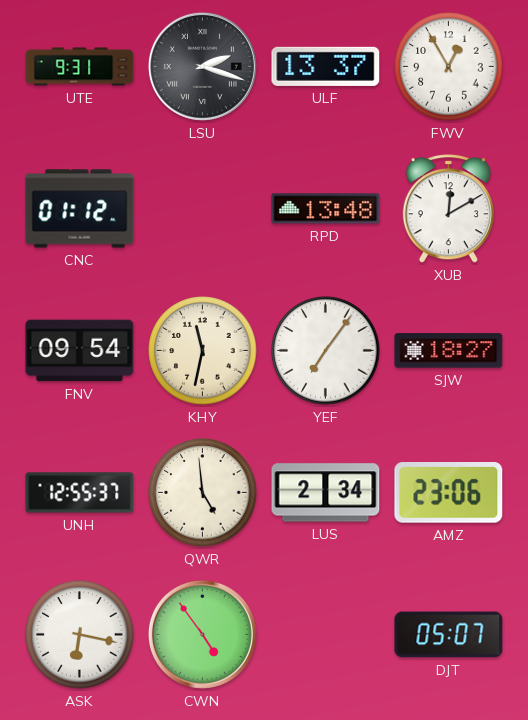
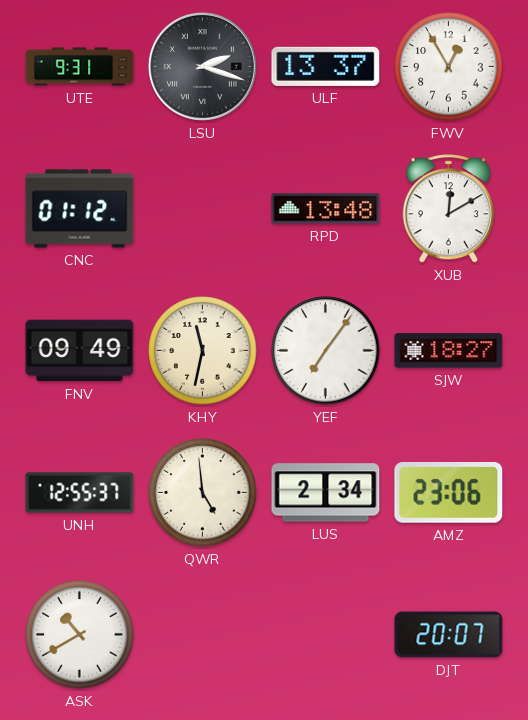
FNV: 09:54 -> 09:49
ASK: 6:17 -> 10:40
CWN: 4:54 -> none
DJT: 05:07 -> 20:07
